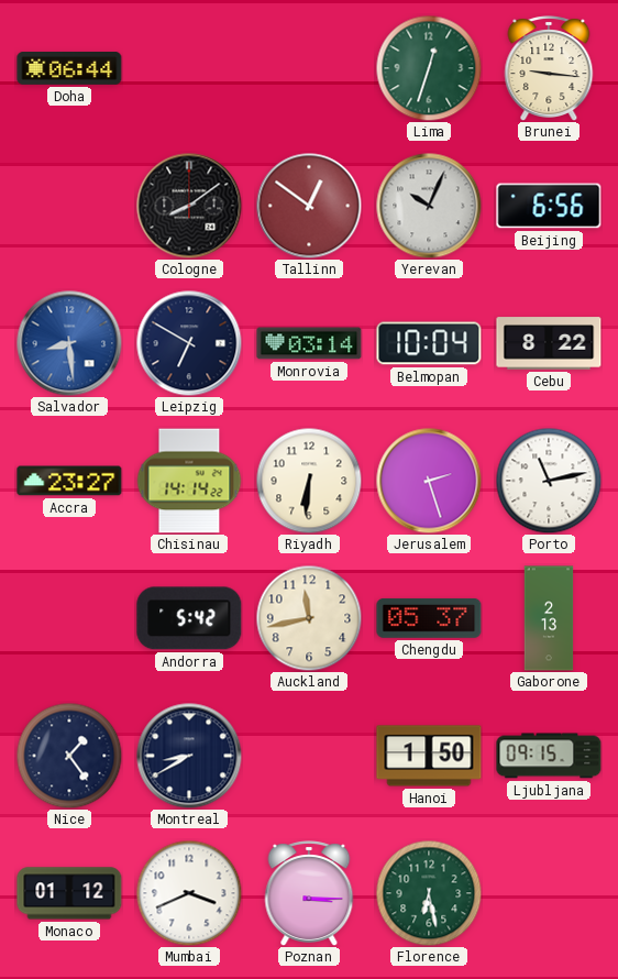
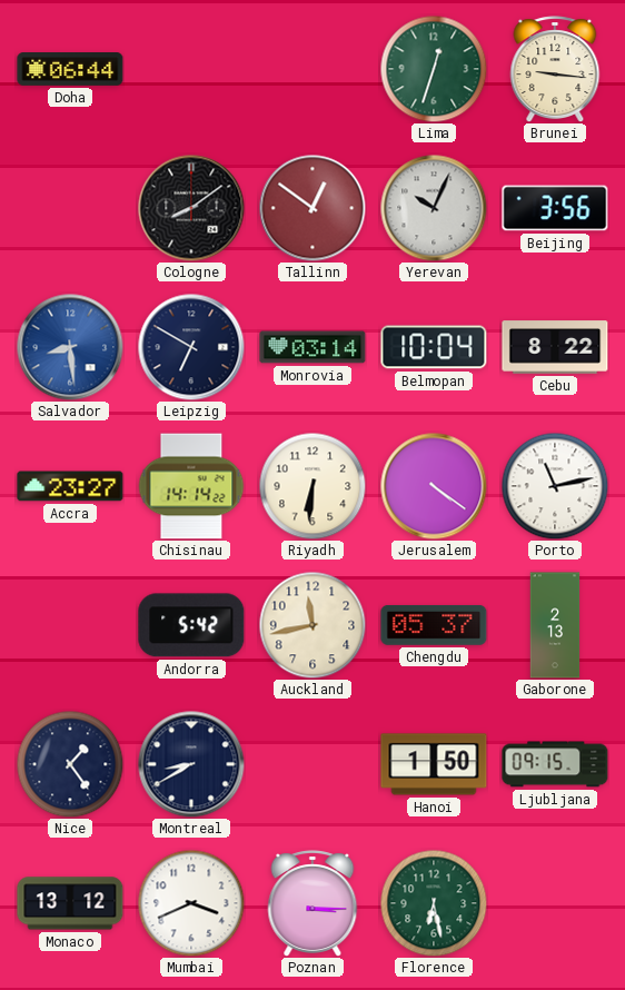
Beijing: 6:56 -> 3:56
Jerusalem: 2:27 -> 4:21
Monaco: 01:12 -> 13:12
